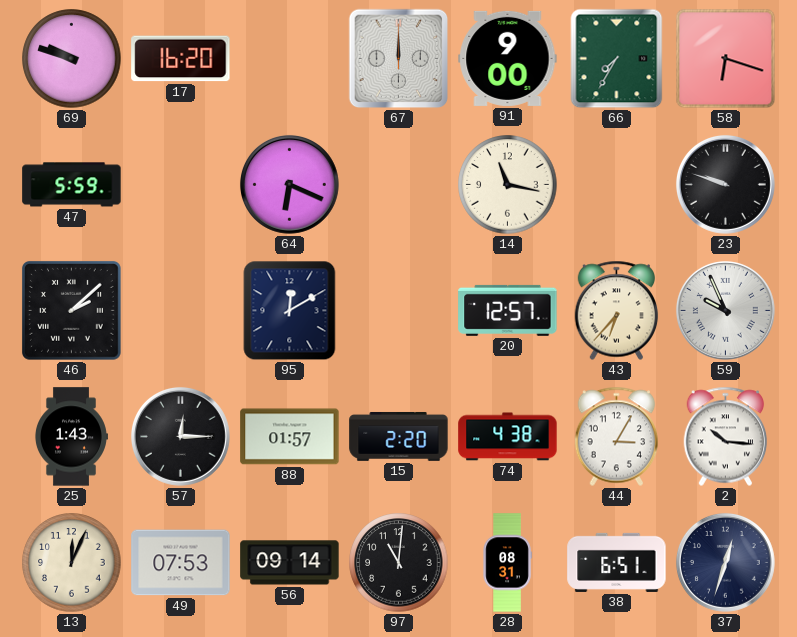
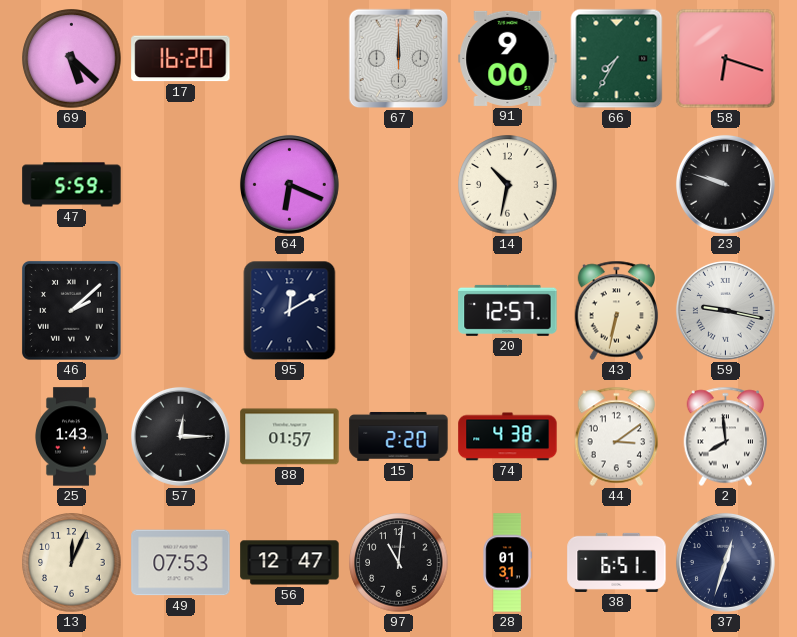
69: 9:48 -> 5:22
14: 11:17 -> 10:32
43: 6:37 -> 6:32
59: 9:56 -> 9:17
44: 3:05 -> 3:09
2: 10:16 -> 7:59
56: 09:14 -> 12:47
28: 08:31 -> 01:31
